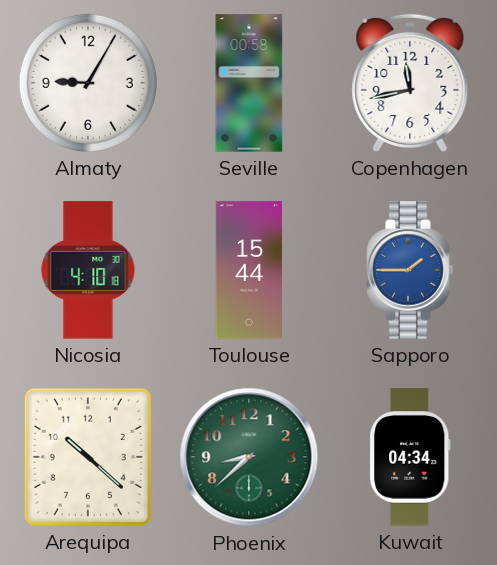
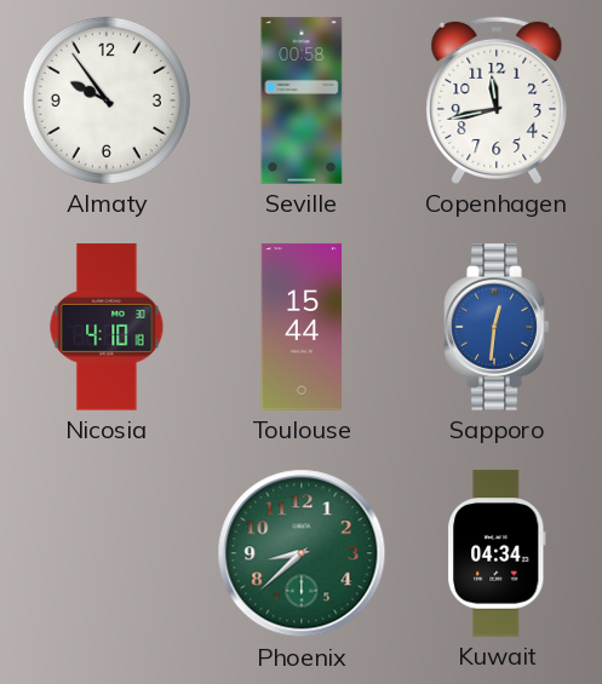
Almaty: 9:05 -> 9:54
Sapporo: 1:45 -> 12:31
Arequipa: 10:22 -> none
